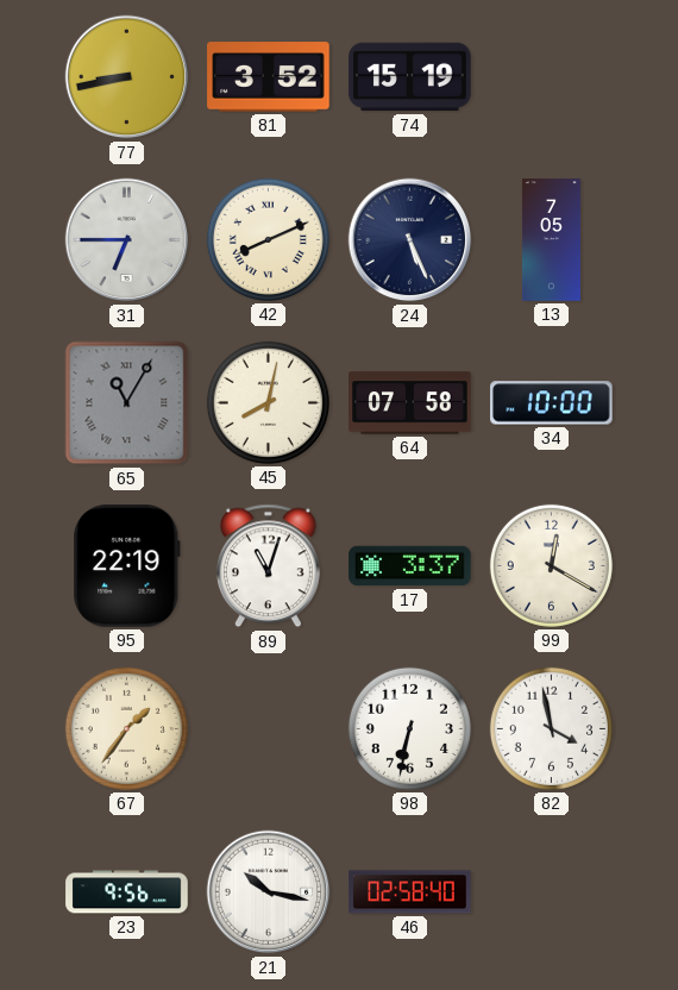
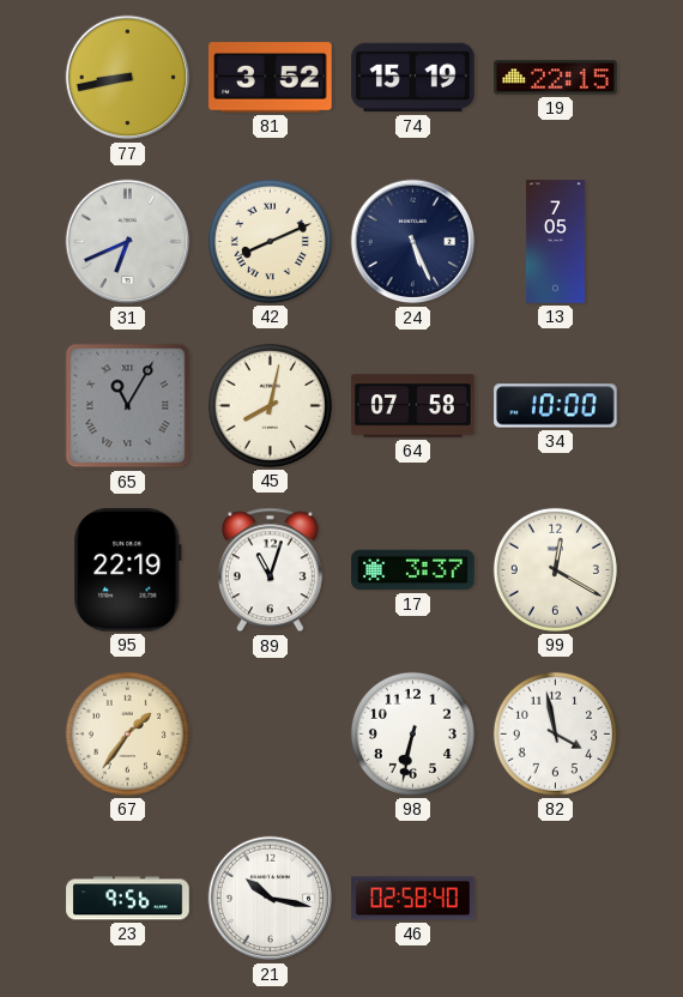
19: none -> 22:15
31: 6:45 -> 6:41
